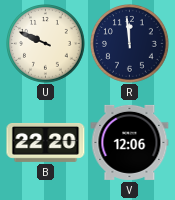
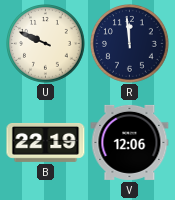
B: 22:20 -> 22:19
